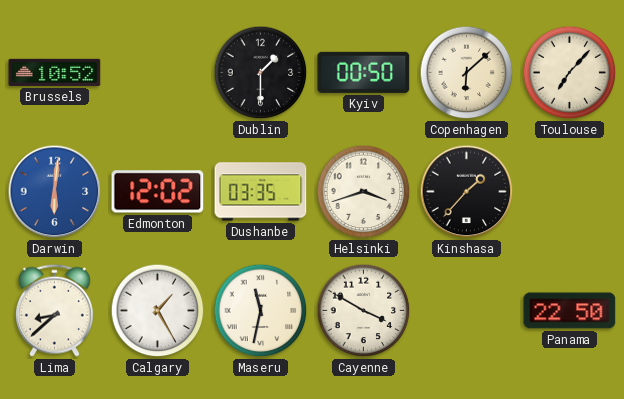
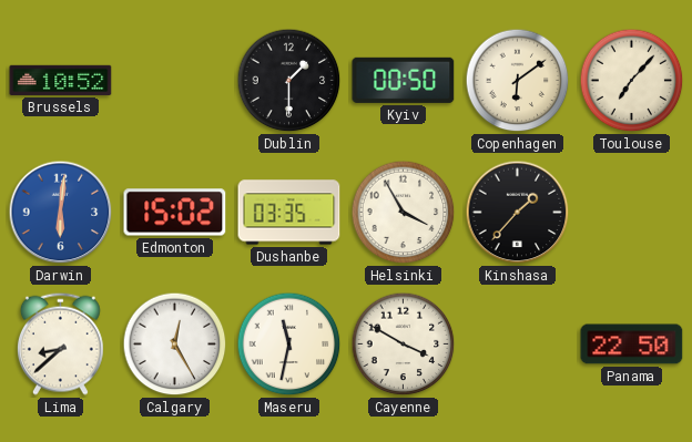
Copenhagen: 6:08 -> 6:09
Edmonton: 12:02 -> 15:02
Helsinki: 3:42 -> 3:55
Calgary: 1:25 -> 12:25
